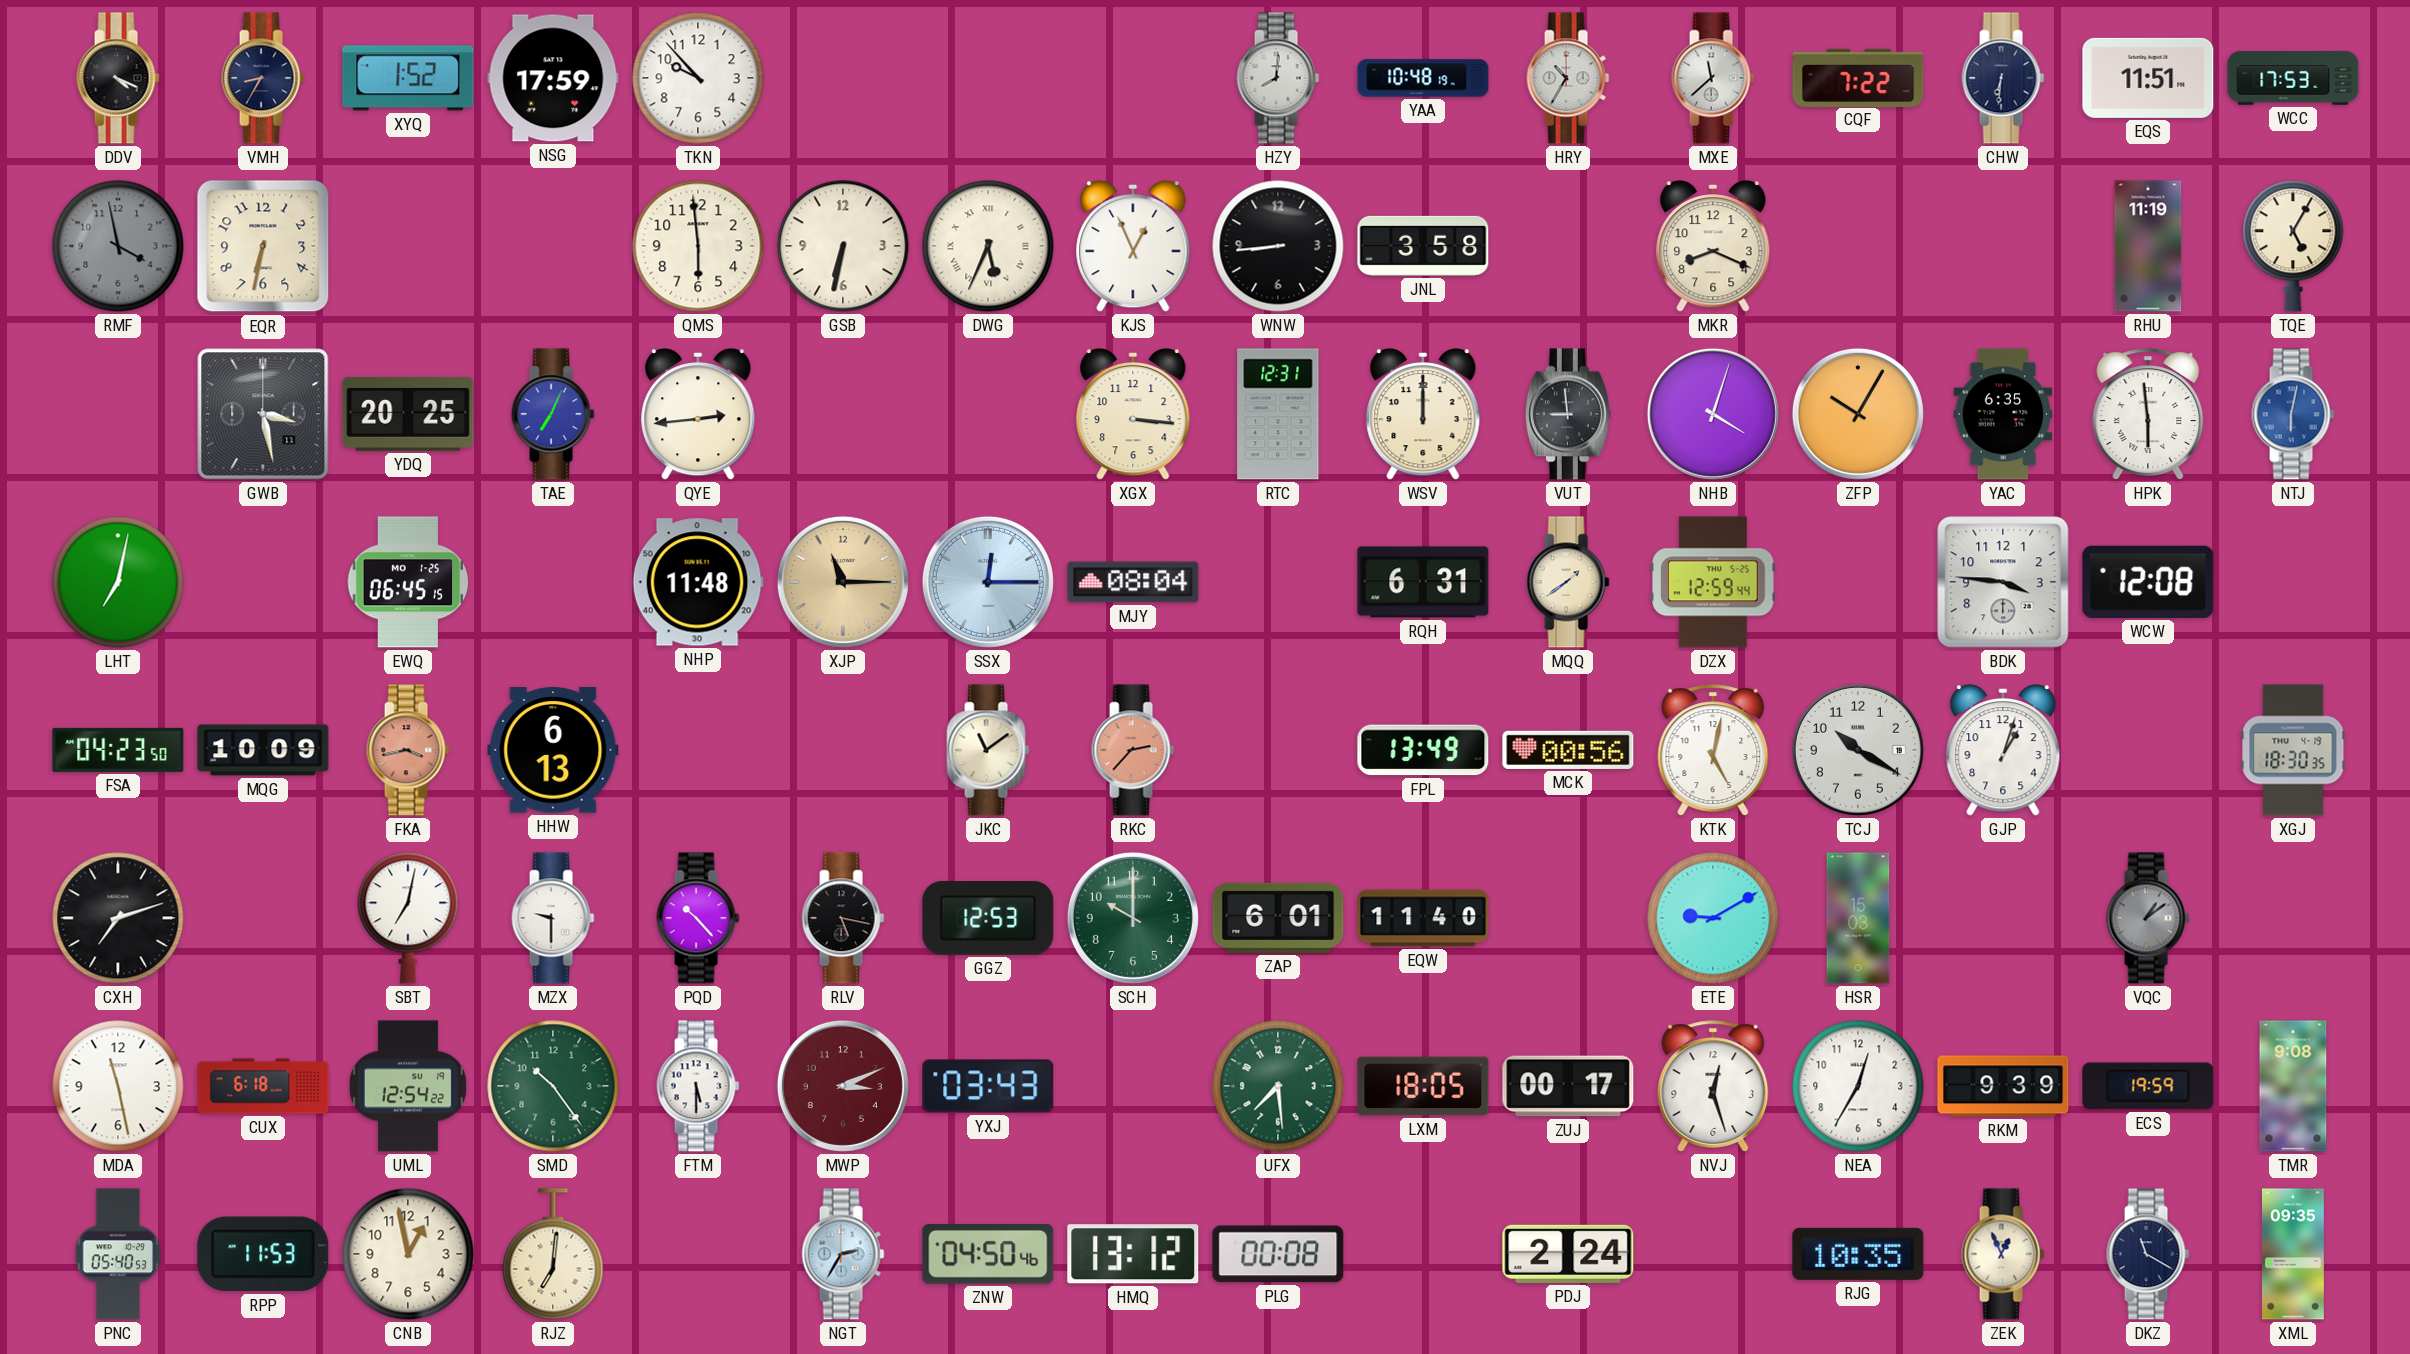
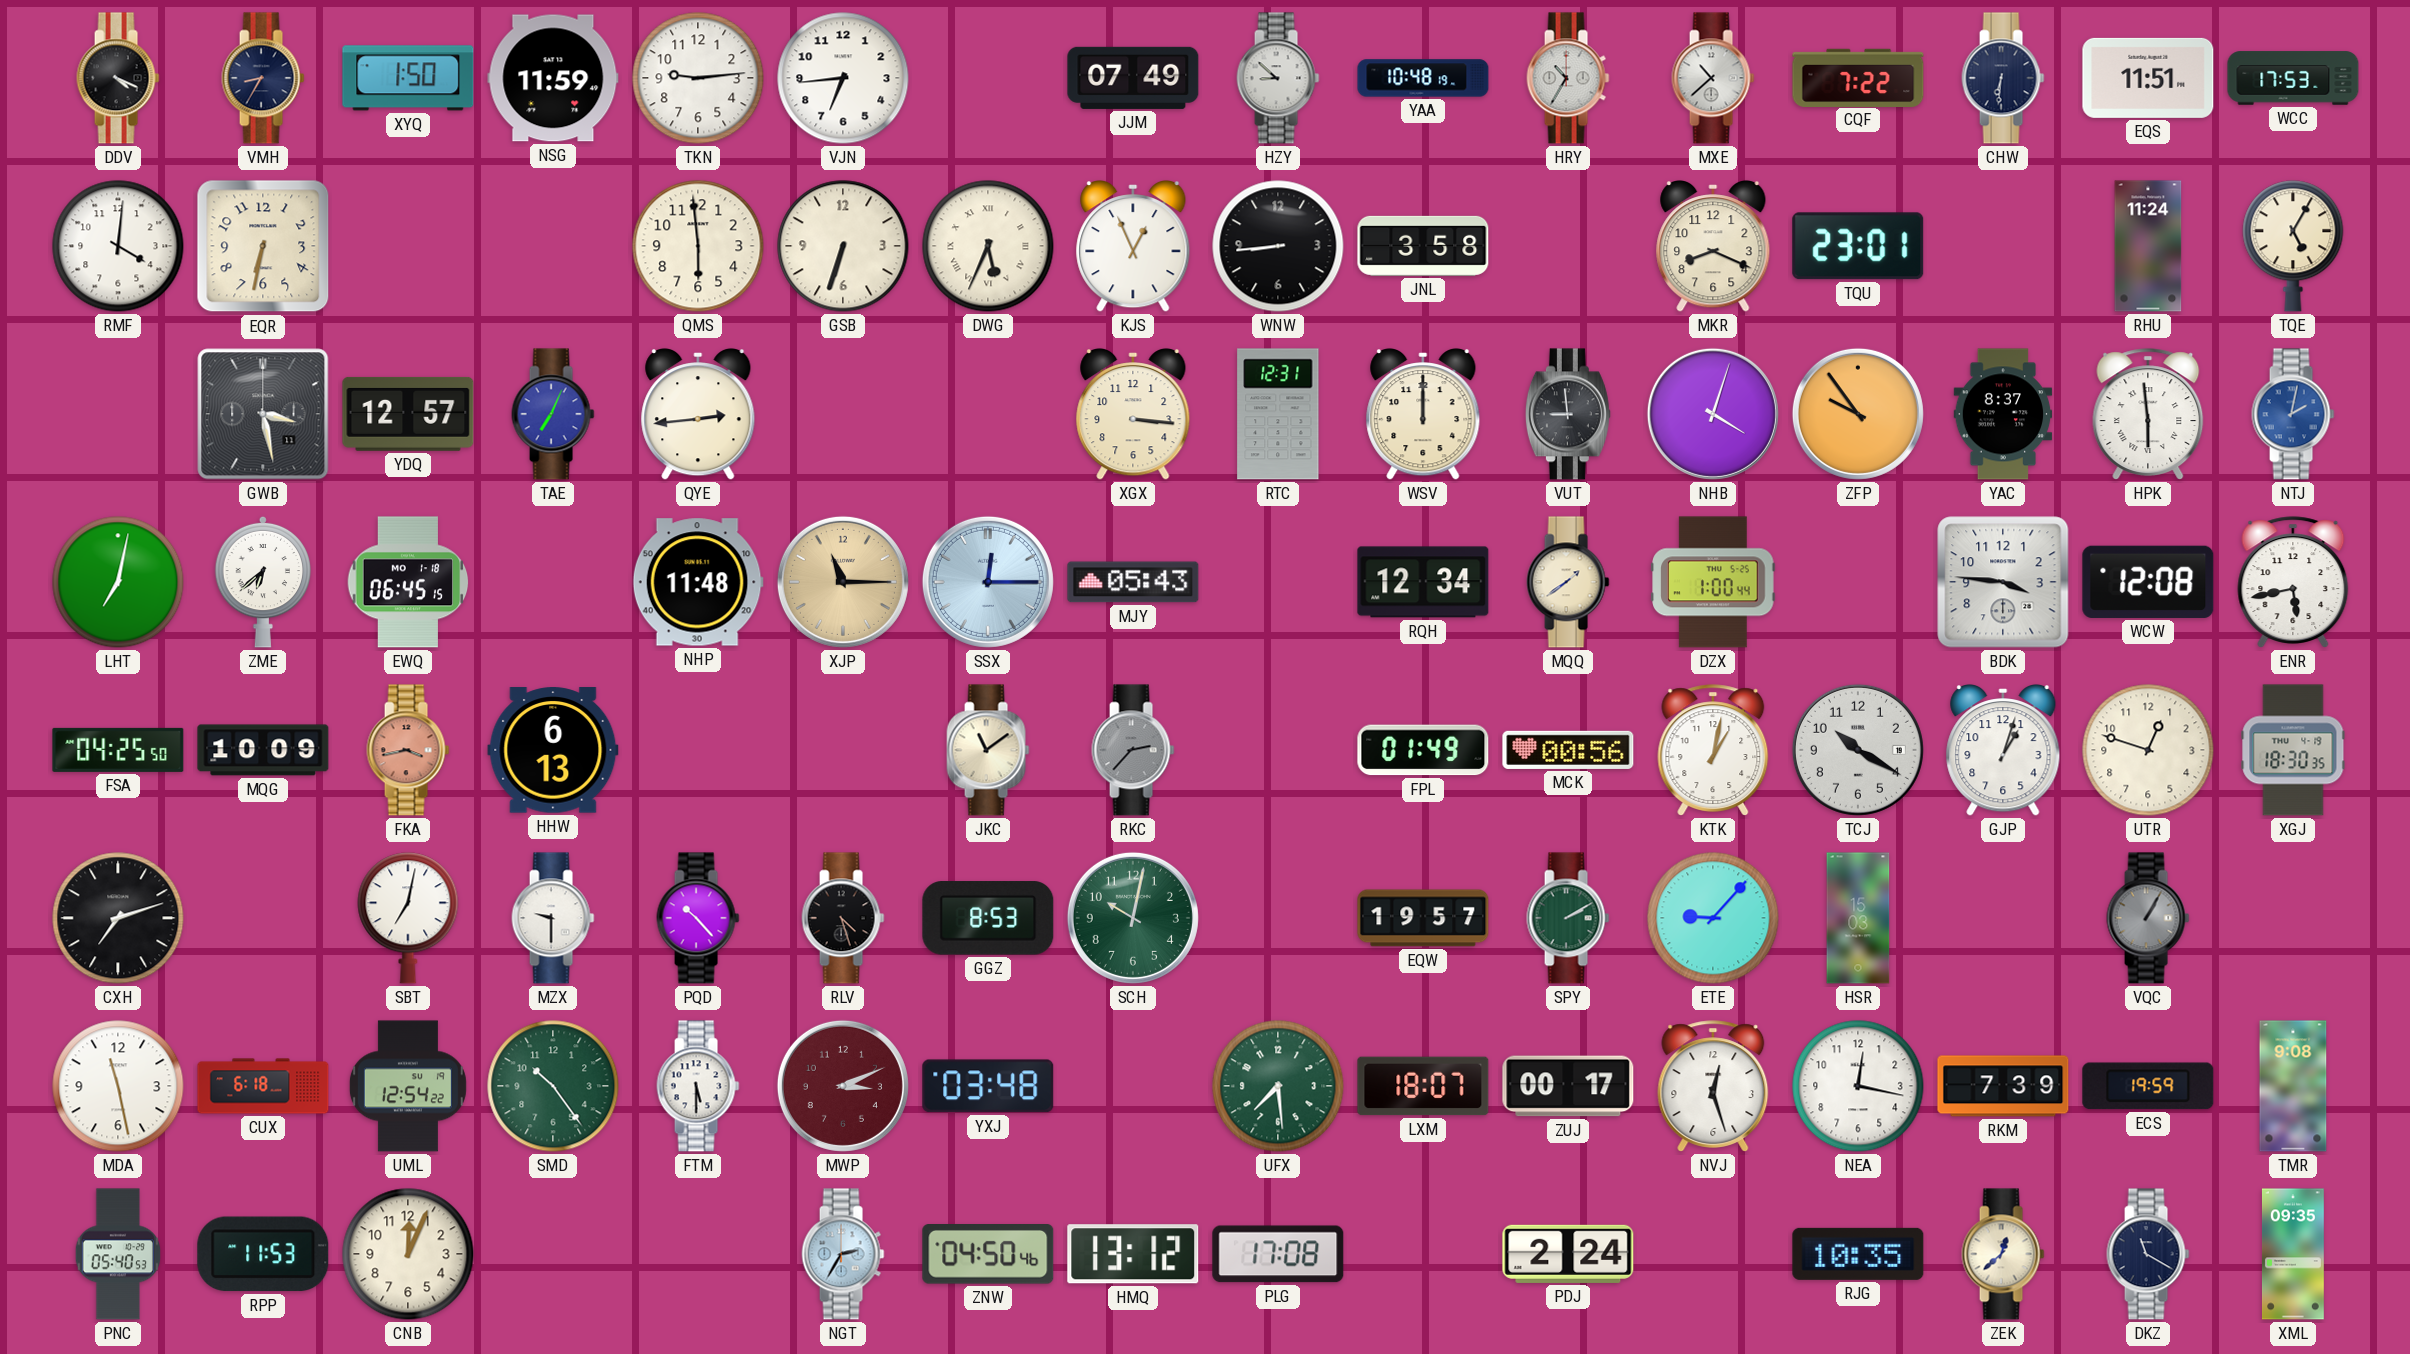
XYQ: 1:52 -> 1:50
NSG: 17:59 -> 11:59
TKN: 9:53 -> 9:14
VJN: none -> 6:44
JJM: none -> 07:49
HZY: 8:01 -> 8:52
MXE: 11:38 -> 10:38
RMF: 3:58 -> 4:01
RMF dial: grey -> white
GSB: 6:32 -> 6:33
TQU: none -> 23:01
RHU: 11:19 -> 11:24
YDQ: 20:25 -> 12:57
ZFP: 10:05 -> 9:54
YAC: 6:35 -> 8:37
NTJ: 6:02 -> 2:02
ZME: none -> 6:38
EWQ date: MO 1-25 -> MO 1-18
MJY: 08:04 -> 05:43
RQH: 6:31 -> 12:34
DZX: 12:59 -> 1:00
ENR: none -> 5:43
FSA: 04:23 -> 04:25
RKC dial: salmon -> grey
FPL: 13:49 -> 01:49
KTK: 5:02 -> 1:02
UTR: none -> 12:48
RLV: 5:17 -> 4:27
GGZ: 12:53 -> 8:53
SCH: 10:00 -> 10:02
ZAP: 6:01 -> none
EQW: 11:40 -> 19:57
SPY: none -> 2:10
ETE: 9:10 -> 9:07
VQC: 1:09 -> 1:05
YXJ: 03:43 -> 03:48
LXM: 18:05 -> 18:07
NEA: 12:35 -> 12:17
RKM: 9:39 -> 7:39
CNB: 12:58 -> 12:04
RJZ: 7:01 -> none
PLG: 00:08 -> 17:08
ZEK: 12:56 -> 12:38
